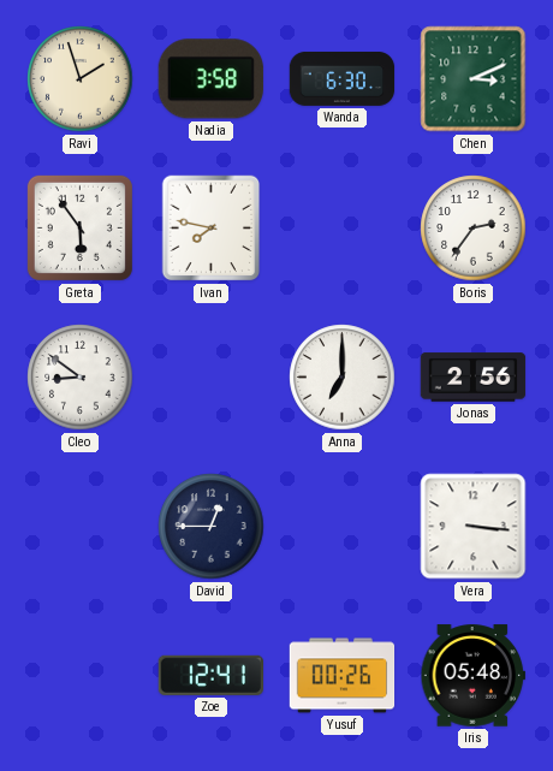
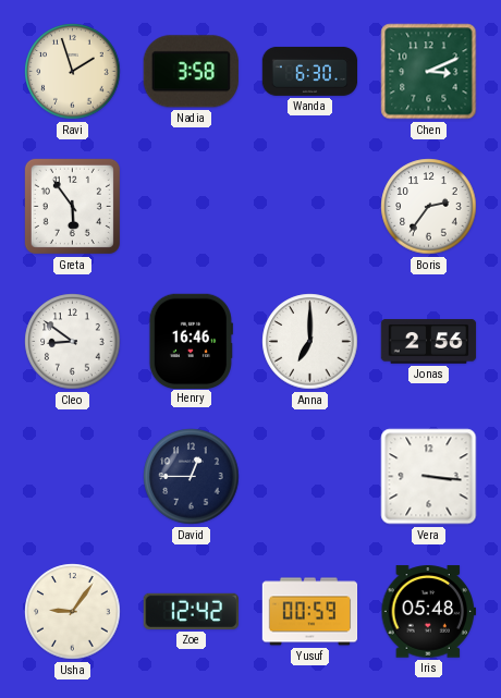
Ivan: 7:47 -> none
Henry: none -> 16:46
Usha: none -> 9:06
Zoe: 12:41 -> 12:42
Yusuf: 00:26 -> 00:59
